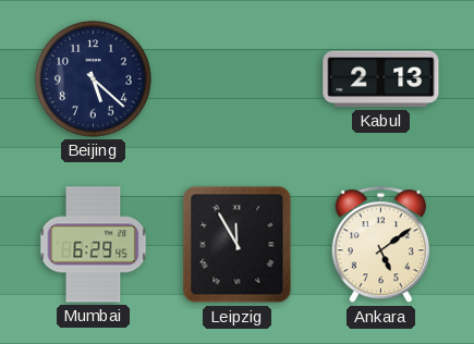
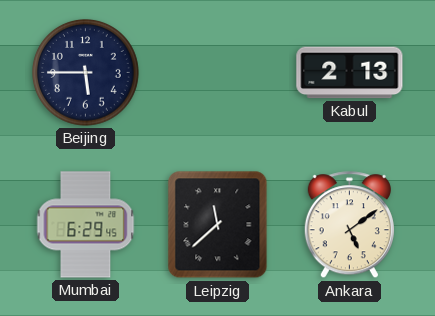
Beijing: 5:22 -> 5:45
Leipzig: 11:55 -> 11:38
